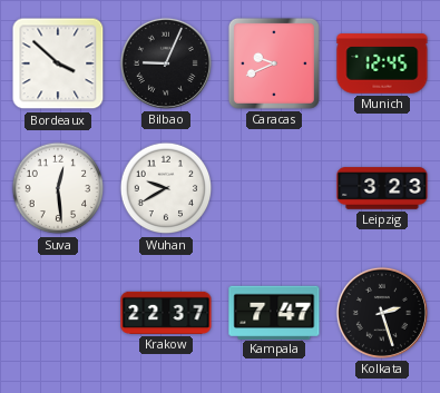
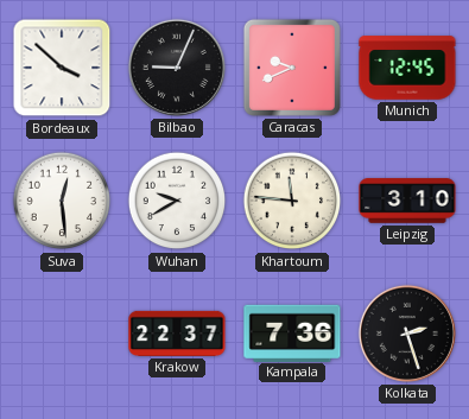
Khartoum: none -> 11:46
Leipzig: 3:23 -> 3:10
Kampala: 7:47 -> 7:36
